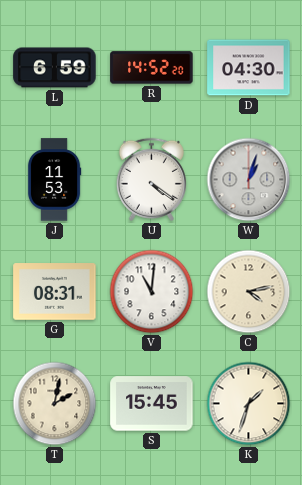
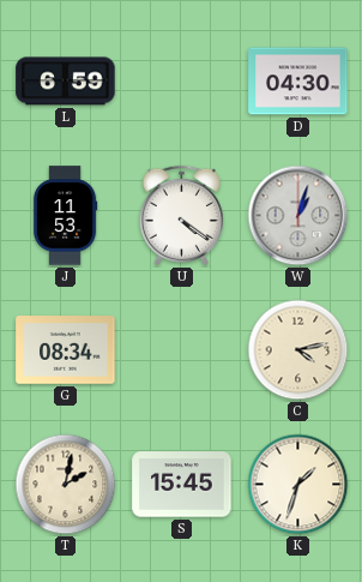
R: 14:52 -> none
G: 08:31 -> 08:34
V: 11:01 -> none
